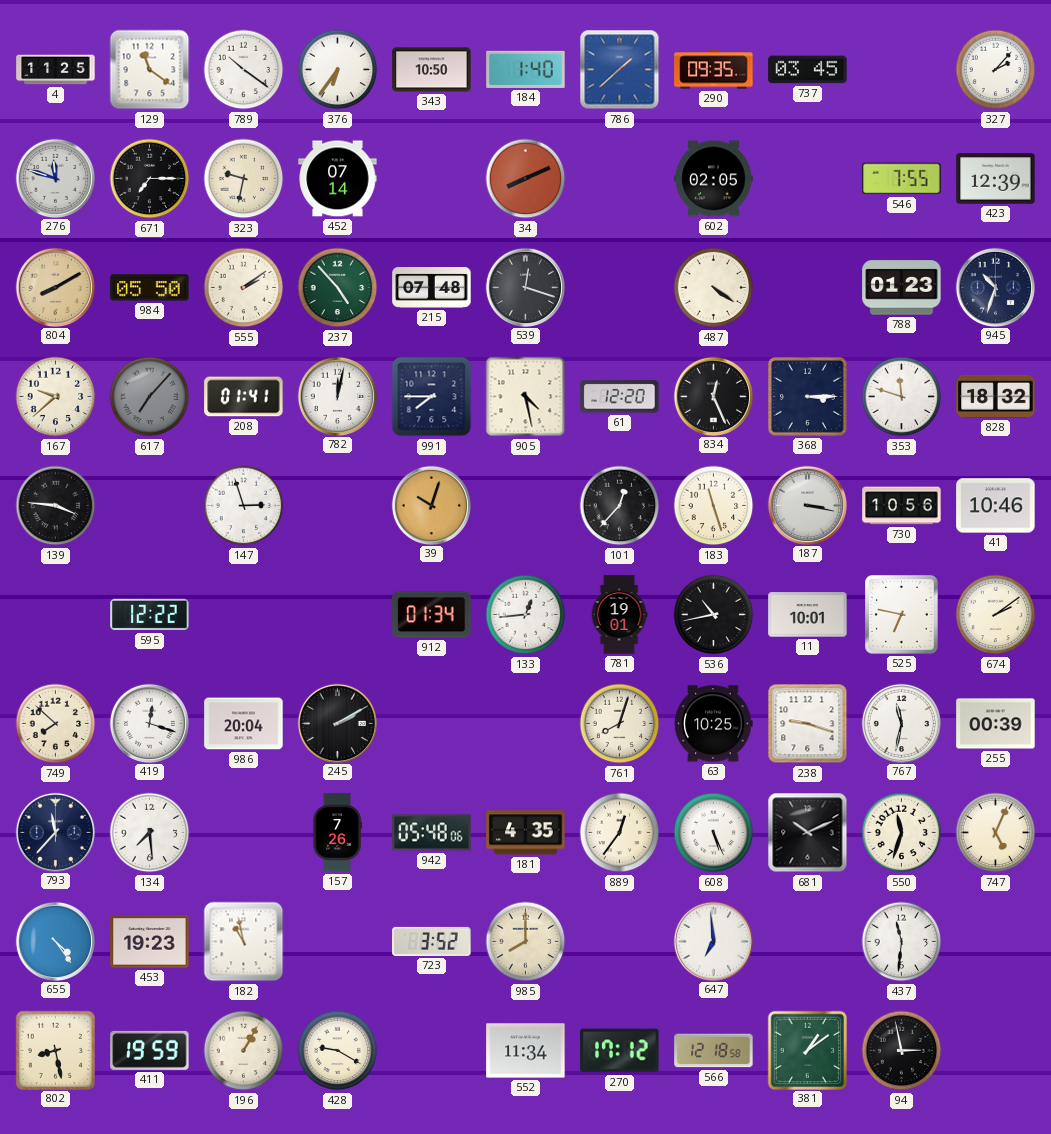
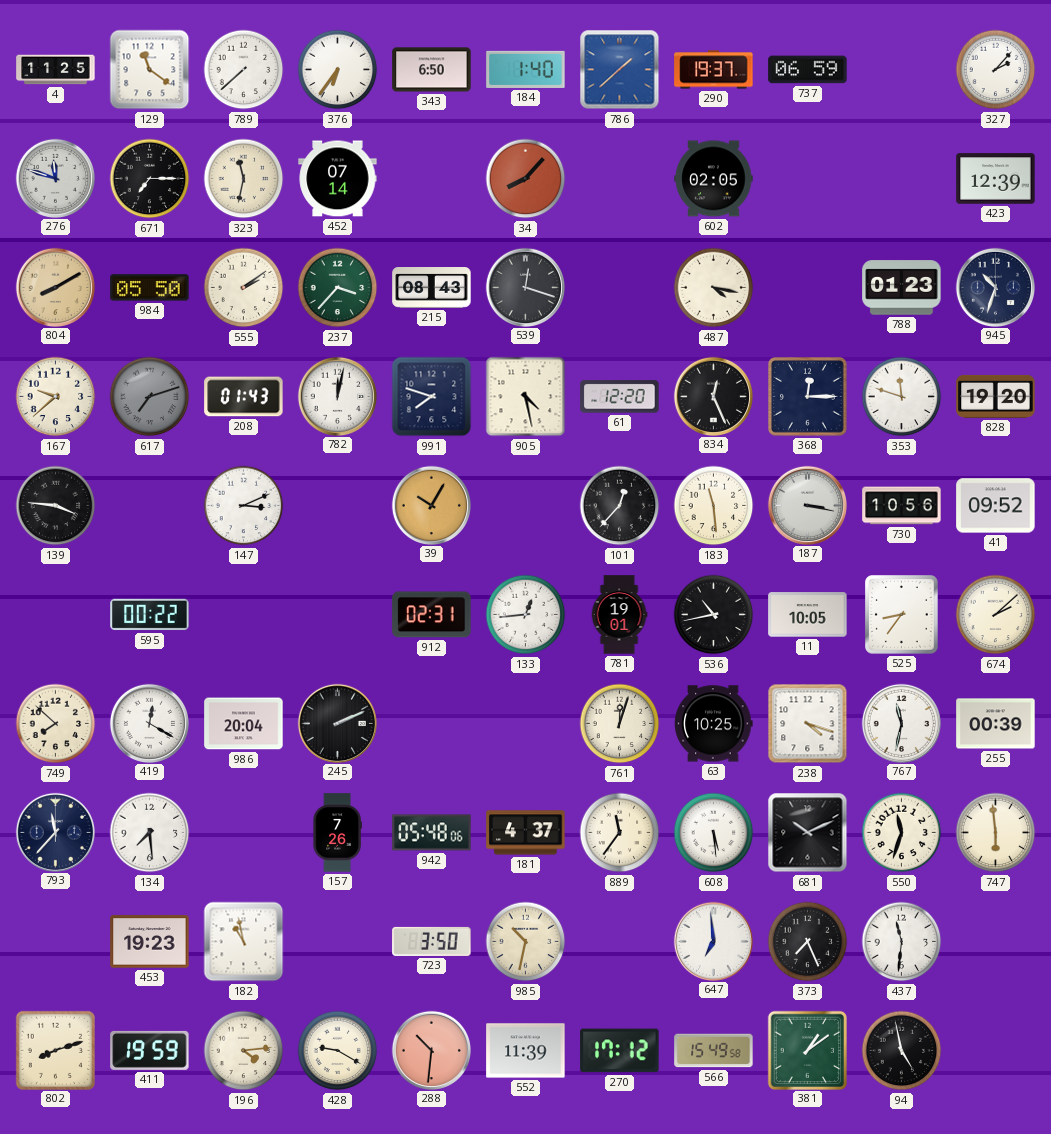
789: 10:21 -> 7:38
343: 10:50 -> 6:50
290: 09:35 -> 19:37
737: 03:45 -> 06:59
323: 9:32 -> 11:32
34: 8:11 -> 8:07
546: 7:55 -> none
237: 4:53 -> 3:37
215: 07:48 -> 08:43
487: 4:21 -> 4:17
617: 7:07 -> 7:12
208: 01:41 -> 01:43
991: 7:45 -> 7:48
368: 3:15 -> 12:15
828: 18:32 -> 19:20
147: 2:57 -> 3:11
39: 10:03 -> 10:05
183: 11:27 -> 11:29
41: 10:46 -> 09:52
595: 12:22 -> 00:22
912: 01:34 -> 02:31
11: 10:01 -> 10:05
525: 6:47 -> 8:36
674: 2:09 -> 2:08
419: 12:18 -> 12:20
245: 2:10 -> 2:11
761: 8:03 -> 12:03
238: 9:18 -> 4:18
181: 4:35 -> 4:37
889: 12:36 -> 11:36
608: 5:26 -> 5:29
747: 5:04 -> 5:59
655: 4:24 -> none
723: 3:52 -> 3:50
985: 8:00 -> 10:32
373: none -> 7:26
802: 8:28 -> 8:12
196: 1:05 -> 4:14
288: none -> 10:31
552: 11:34 -> 11:39
566: 12:18 -> 15:49
94: 2:58 -> 4:58
